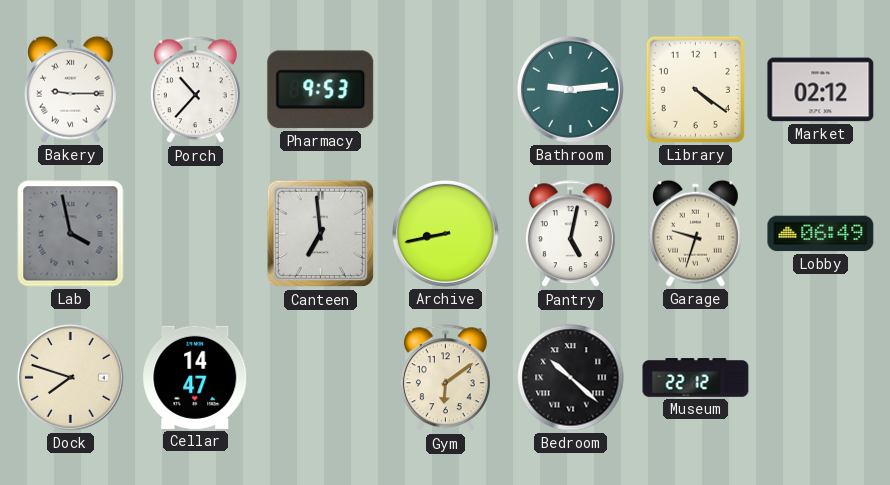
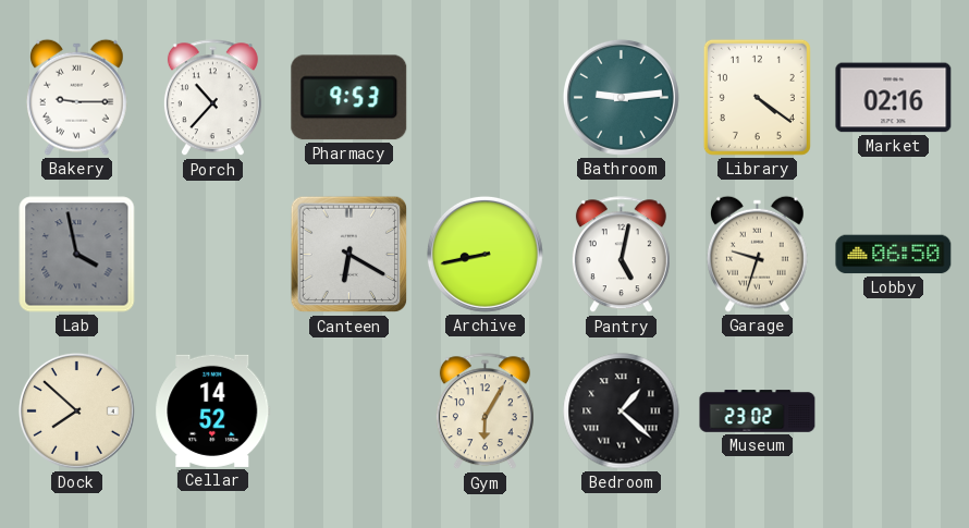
Market: 02:12 -> 02:16
Canteen: 6:59 -> 6:20
Lobby: 06:49 -> 06:50
Dock: 7:48 -> 7:52
Cellar: 14:47 -> 14:52
Gym: 6:09 -> 6:05
Bedroom: 10:22 -> 1:22
Museum: 22:12 -> 23:02
